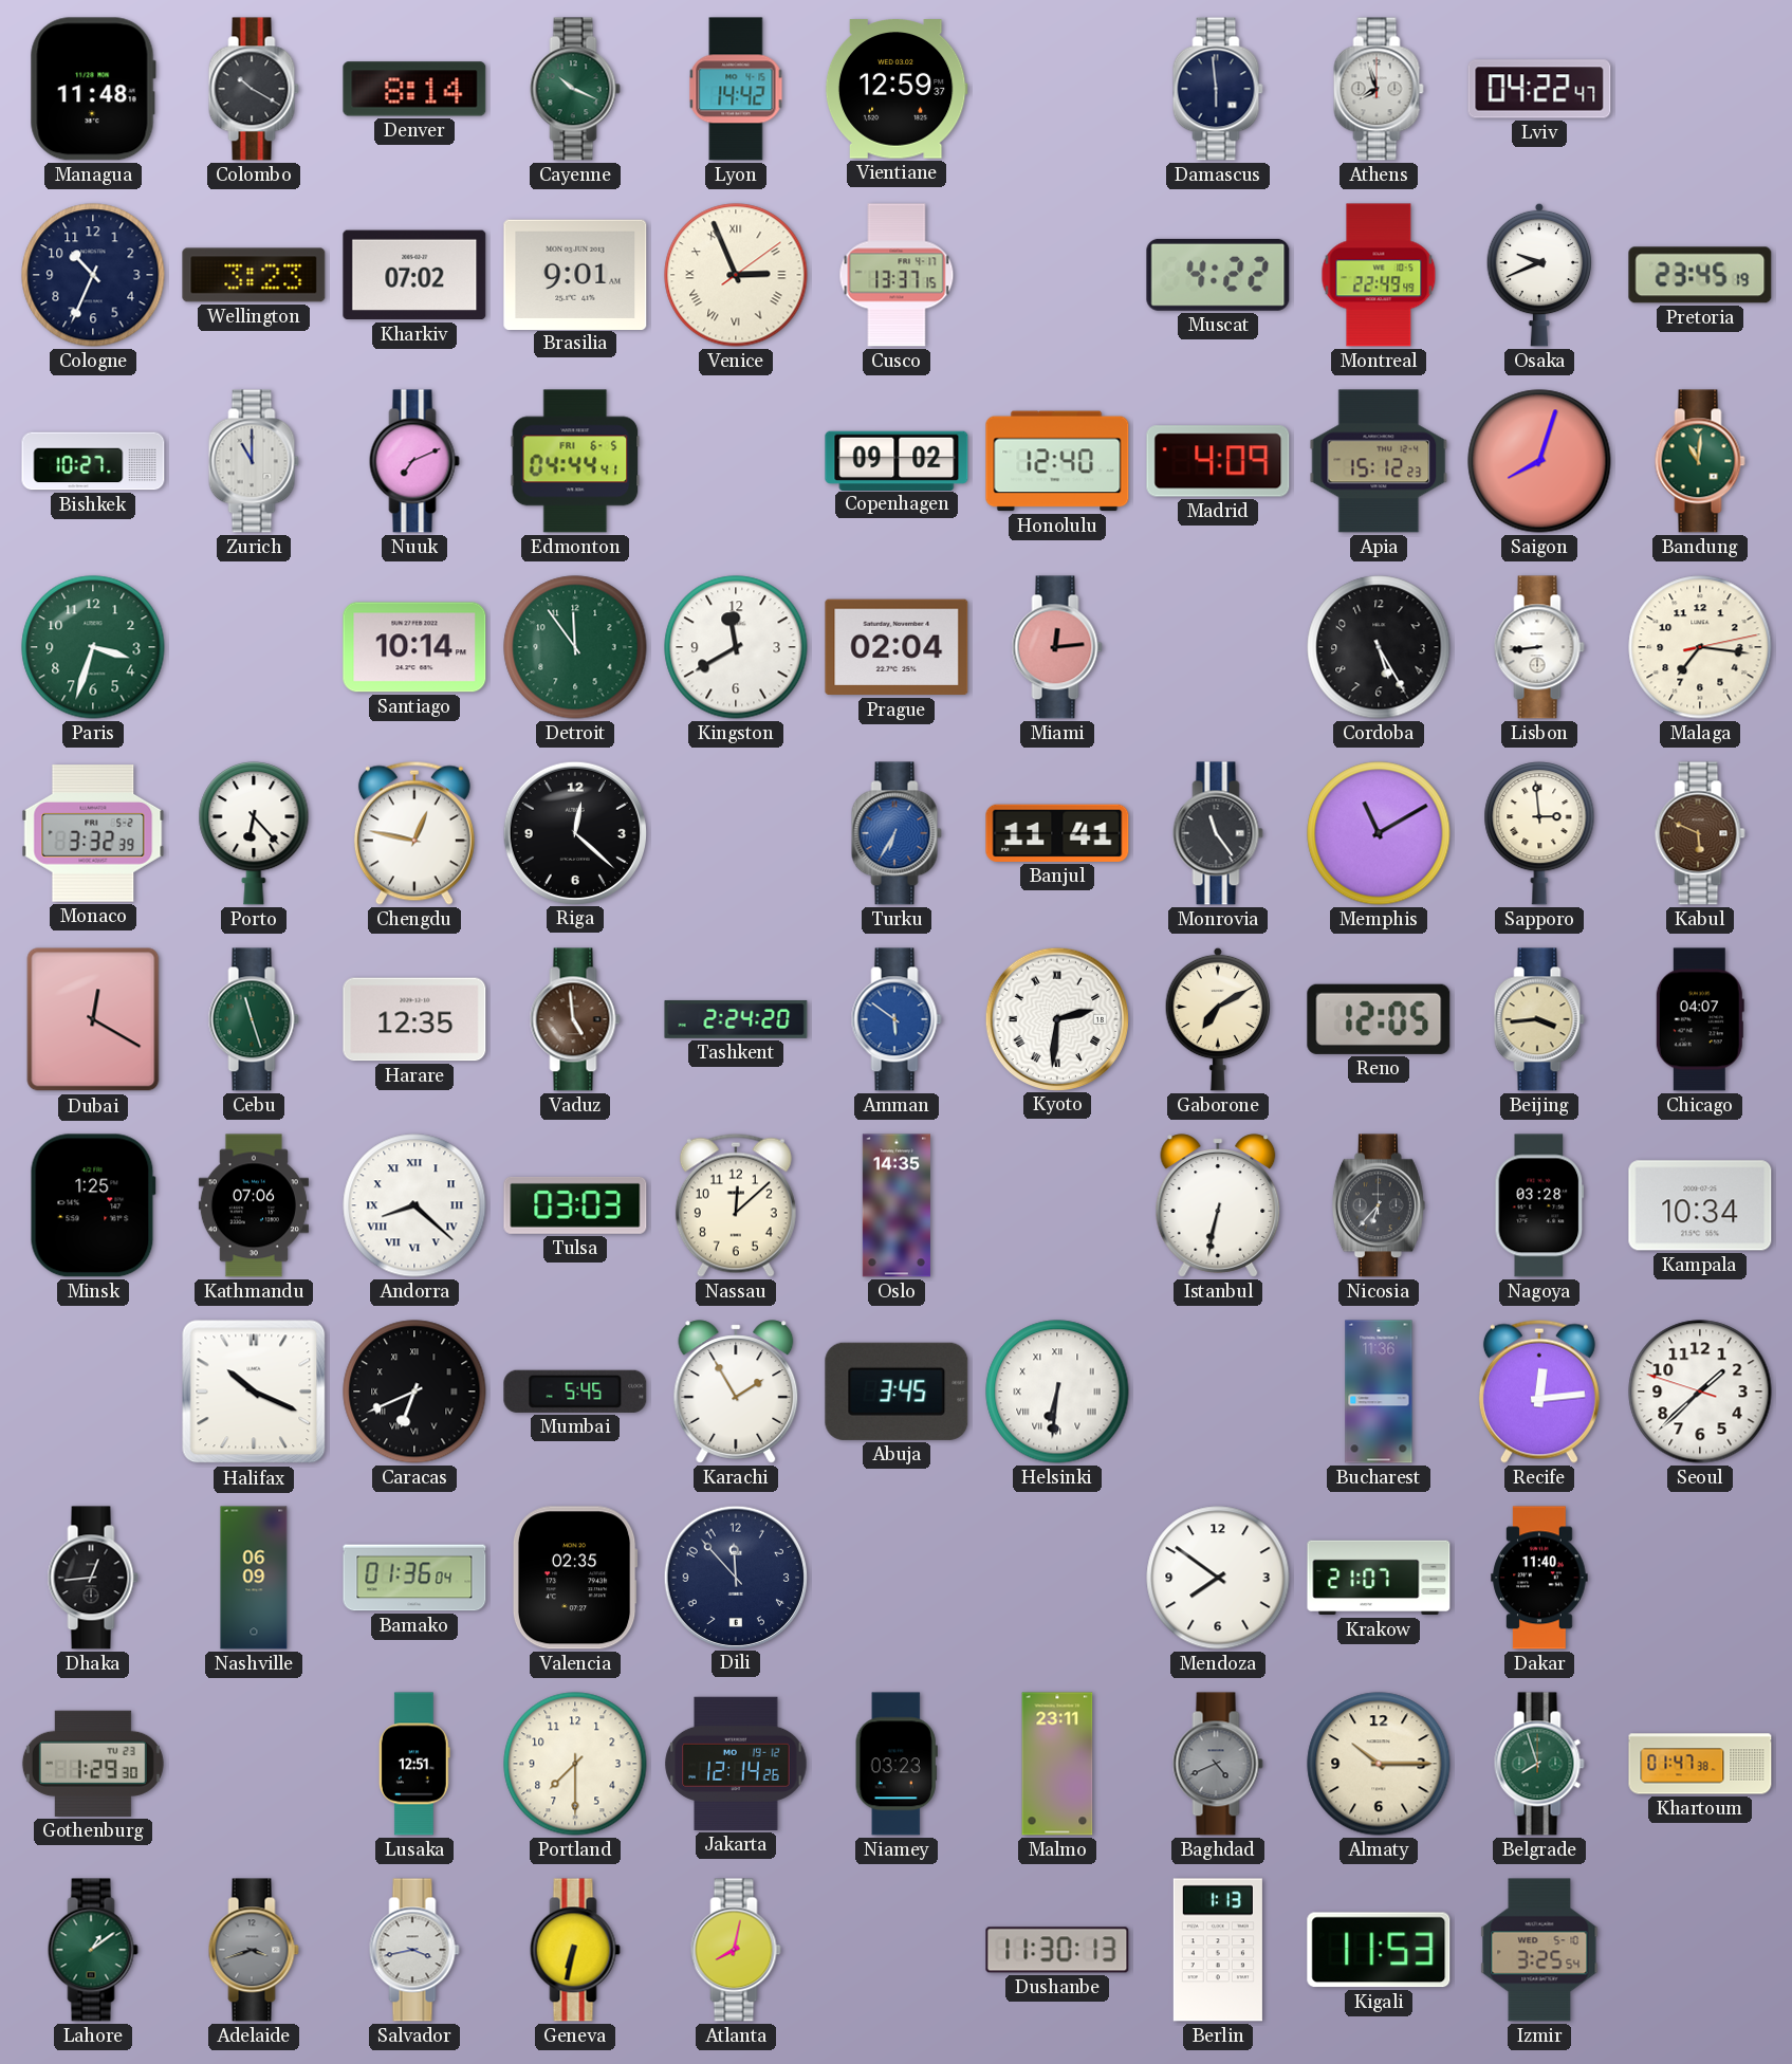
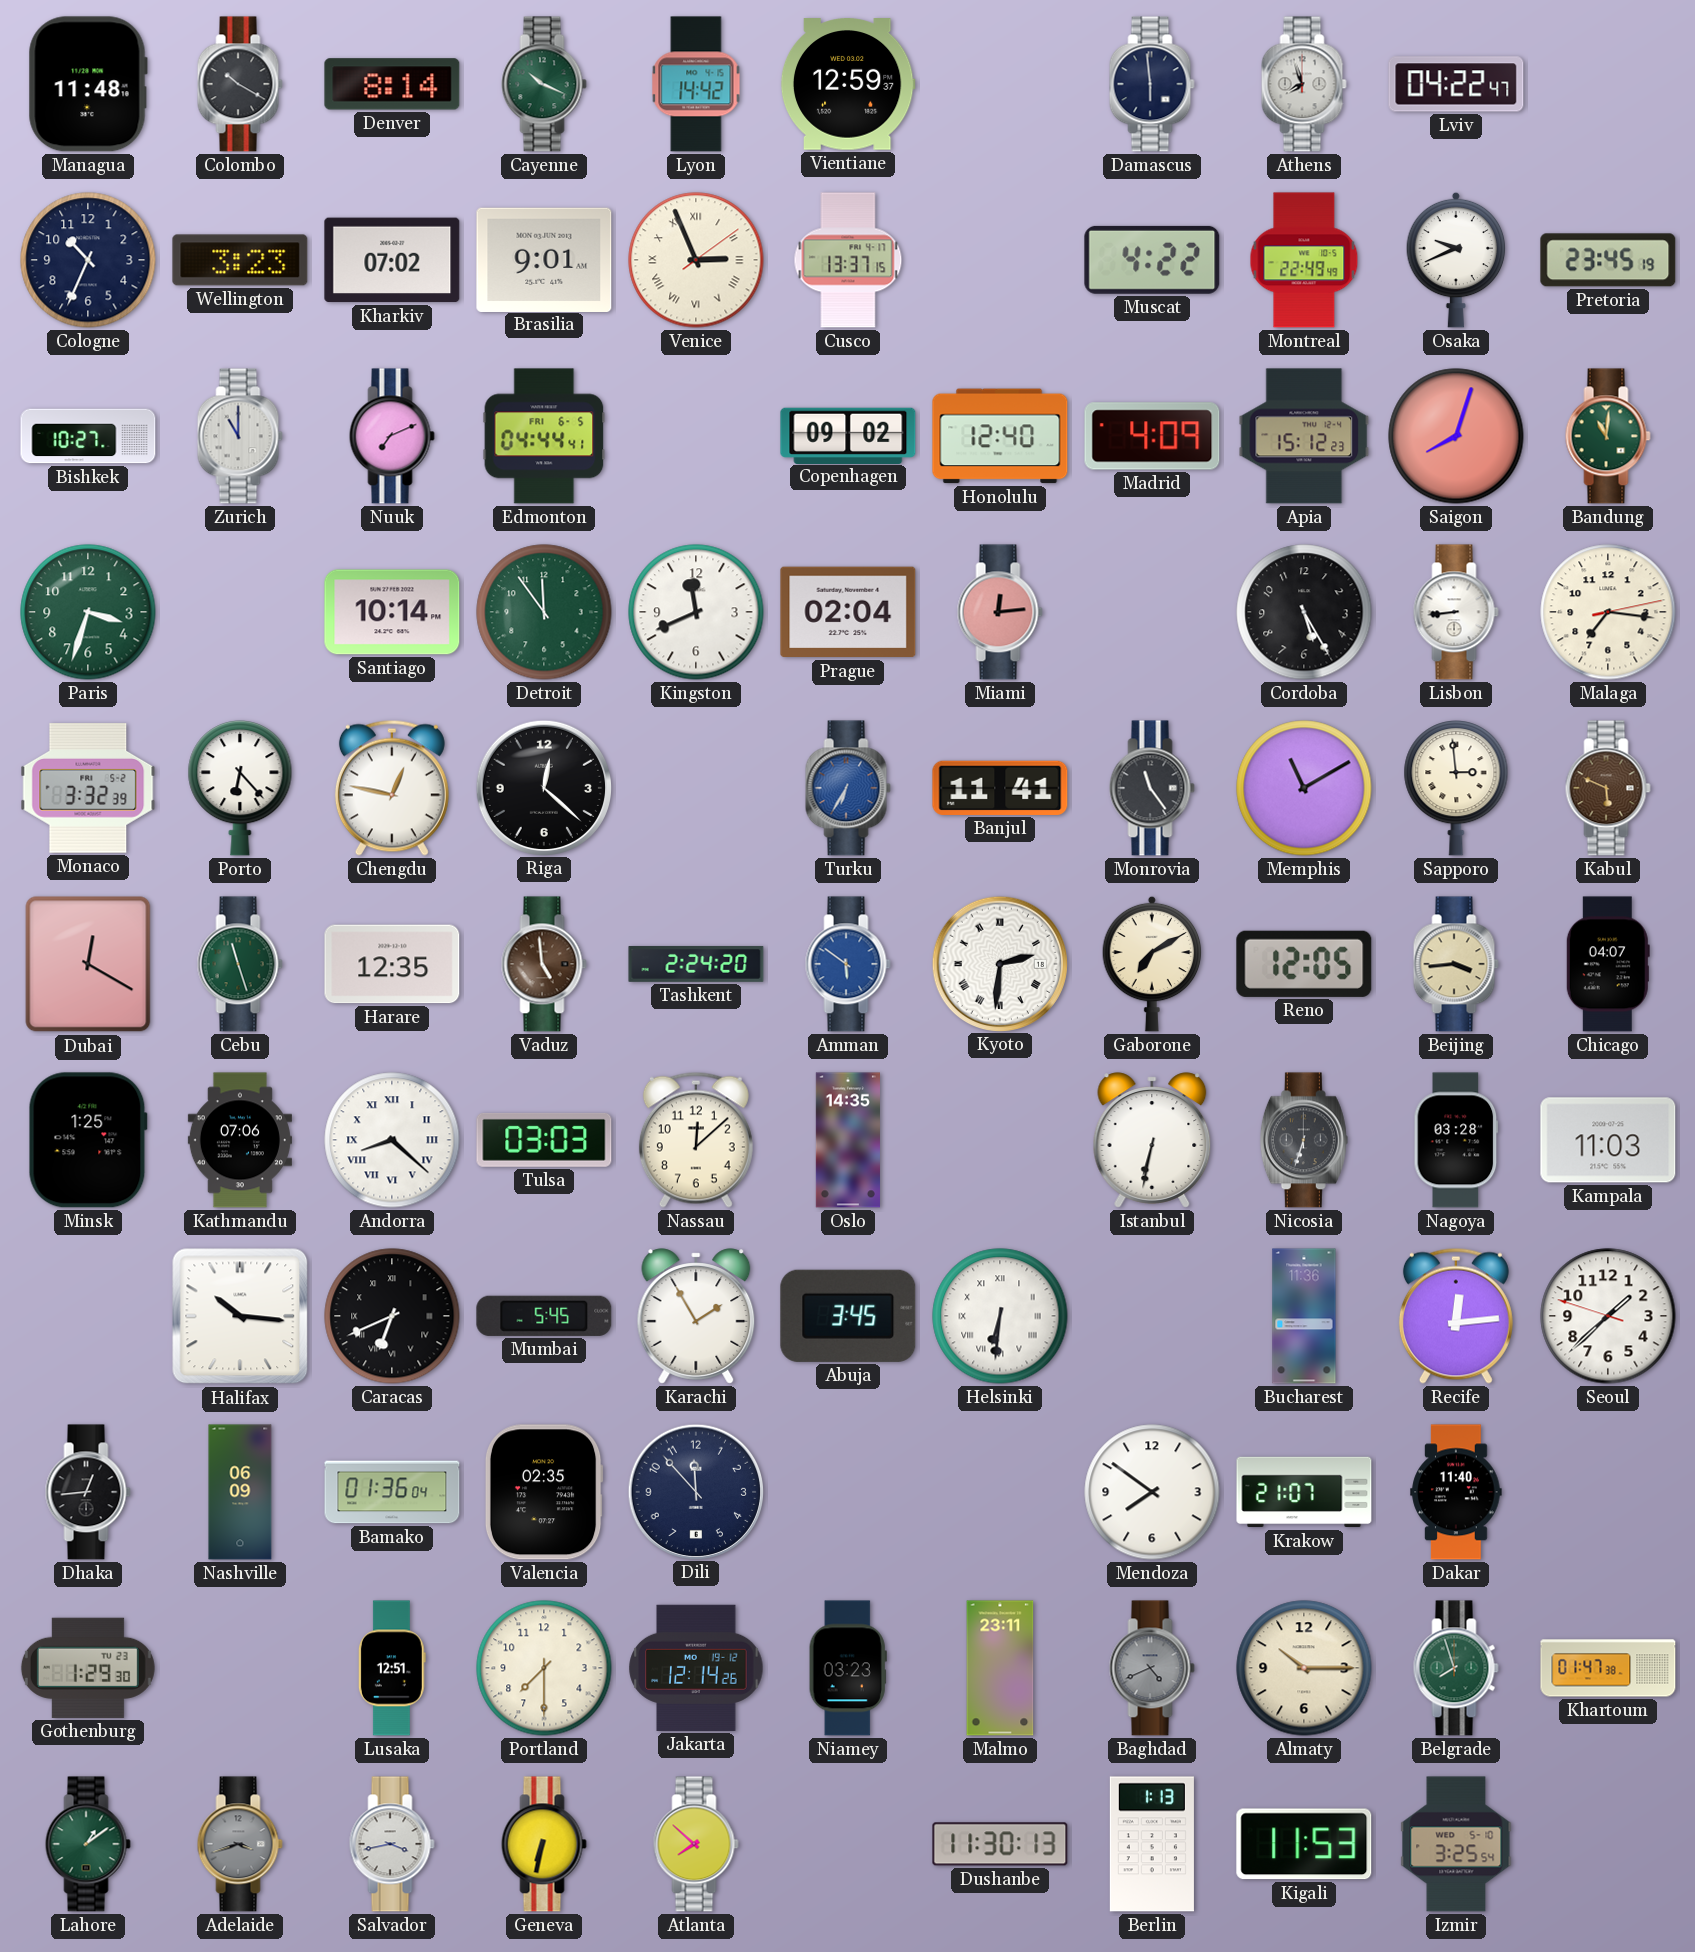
Kingston: 11:40 -> 11:41
Nicosia: 6:37 -> 6:33
Kampala: 10:34 -> 11:03
Halifax: 10:19 -> 10:16
Atlanta: 8:02 -> 7:52
